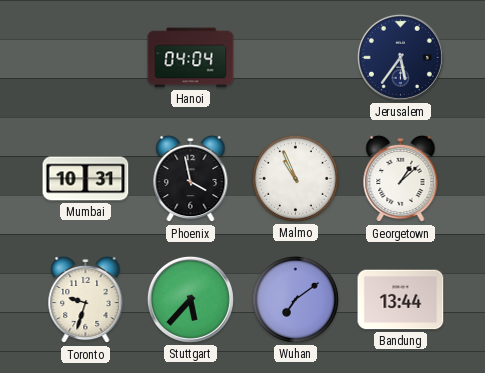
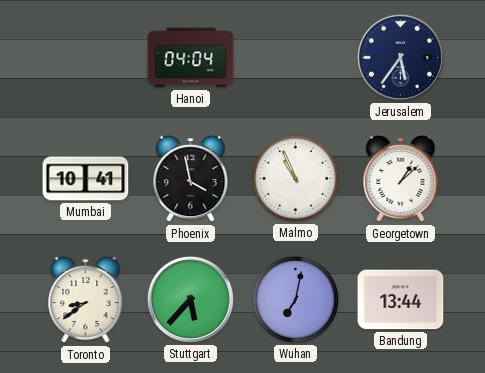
Mumbai: 10:31 -> 10:41
Toronto: 9:33 -> 8:39
Wuhan: 7:09 -> 7:02
